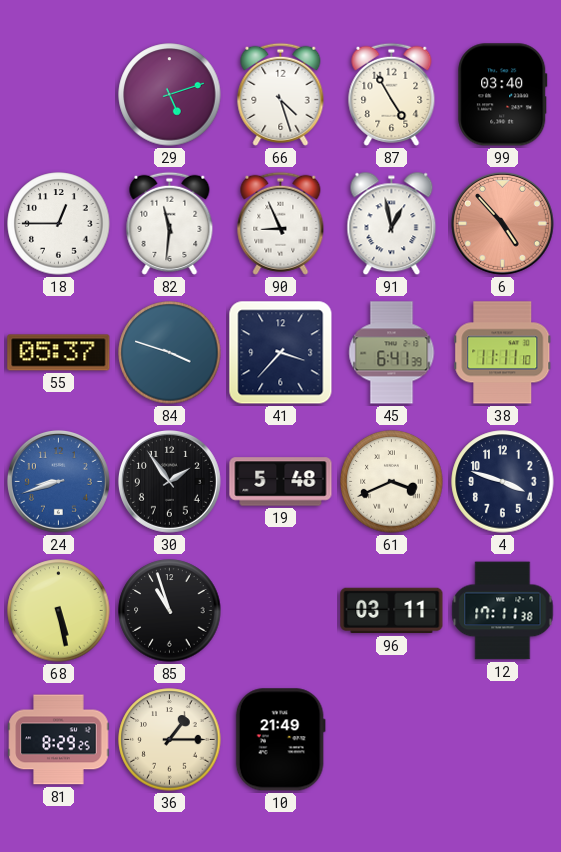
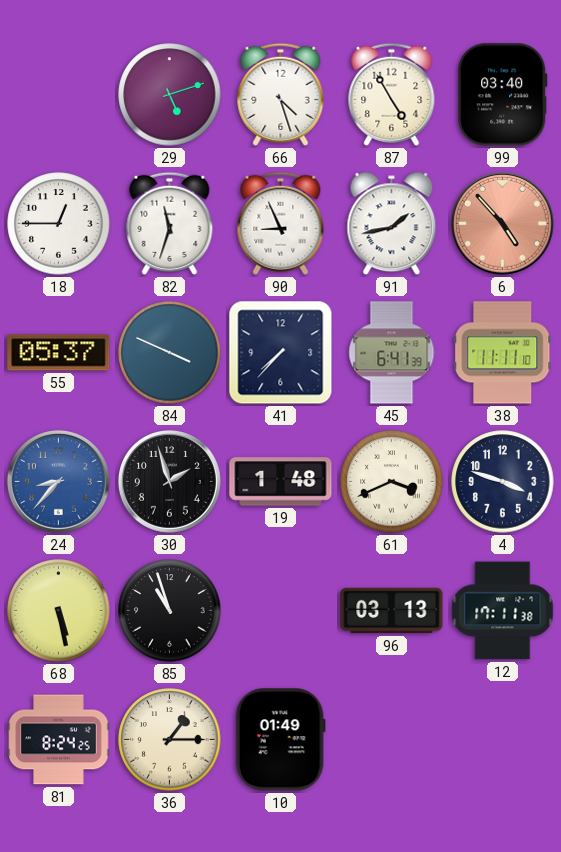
82: 11:31 -> 11:33
91: 12:58 -> 1:43
84: 3:48 -> 3:49
41: 3:37 -> 7:37
24: 8:42 -> 8:37
30: 1:54 -> 1:57
19: 5:48 -> 1:48
96: 03:11 -> 03:13
81: 8:29 -> 8:24
10: 21:49 -> 01:49
